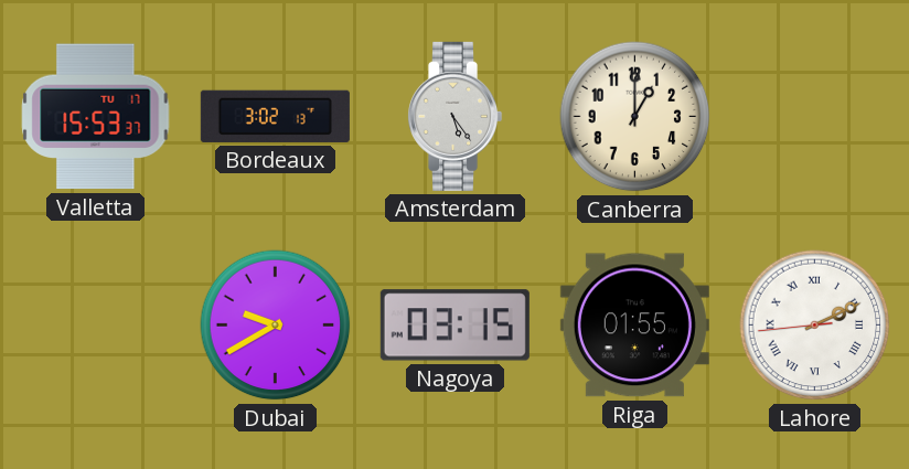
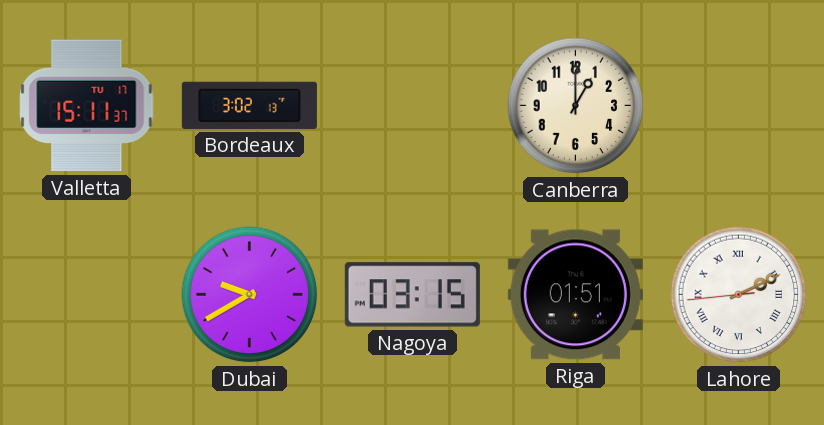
Valletta: 15:53 -> 15:11
Amsterdam: 5:24 -> none
Riga: 01:55 -> 01:51
